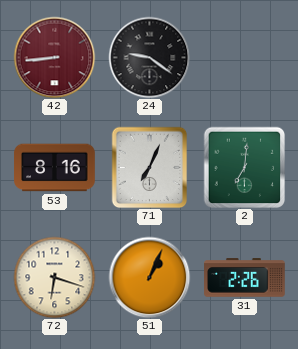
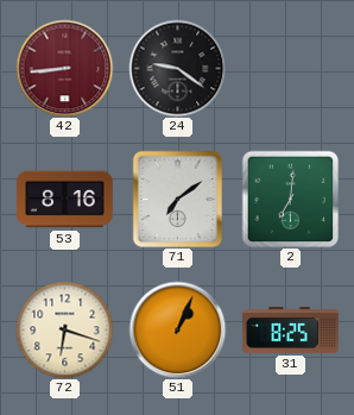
71: 7:04 -> 7:09
31: 2:26 -> 8:25
